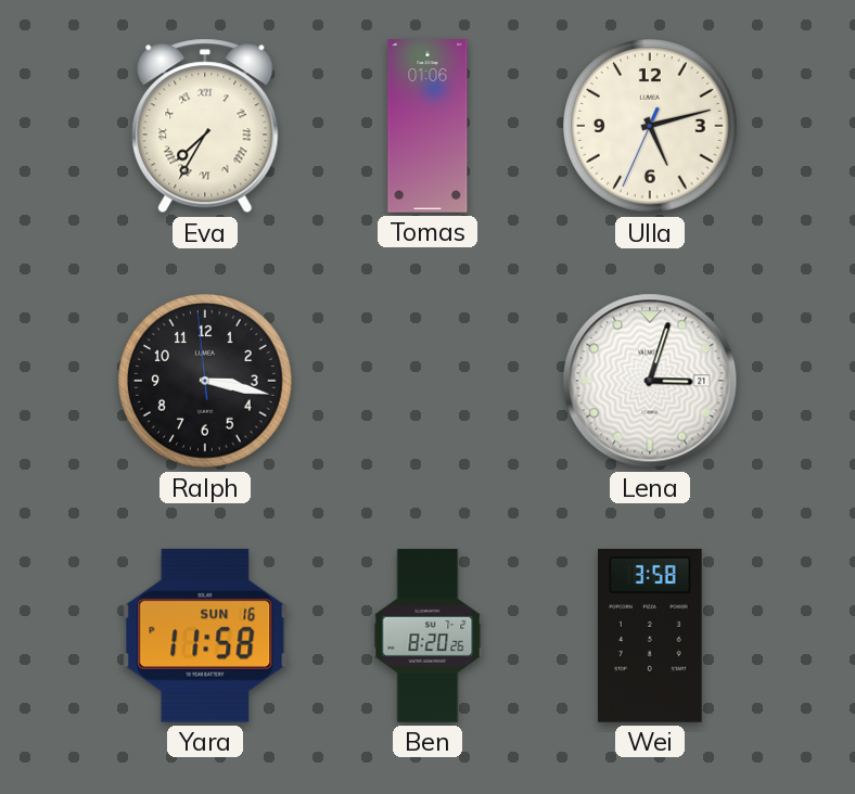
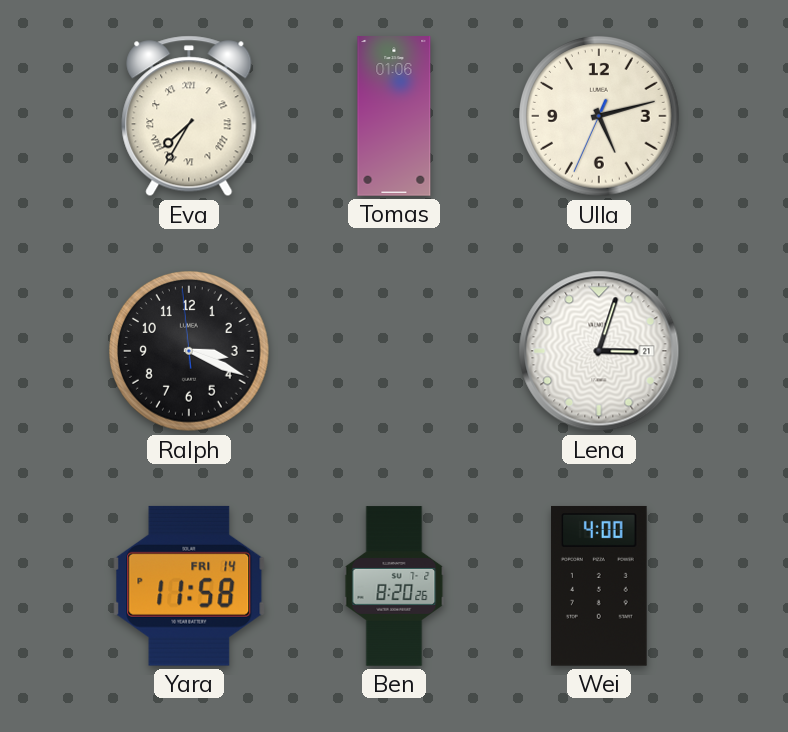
Ralph: 3:16 -> 3:18
Yara date: SUN 16 -> FRI 14
Wei: 3:58 -> 4:00
